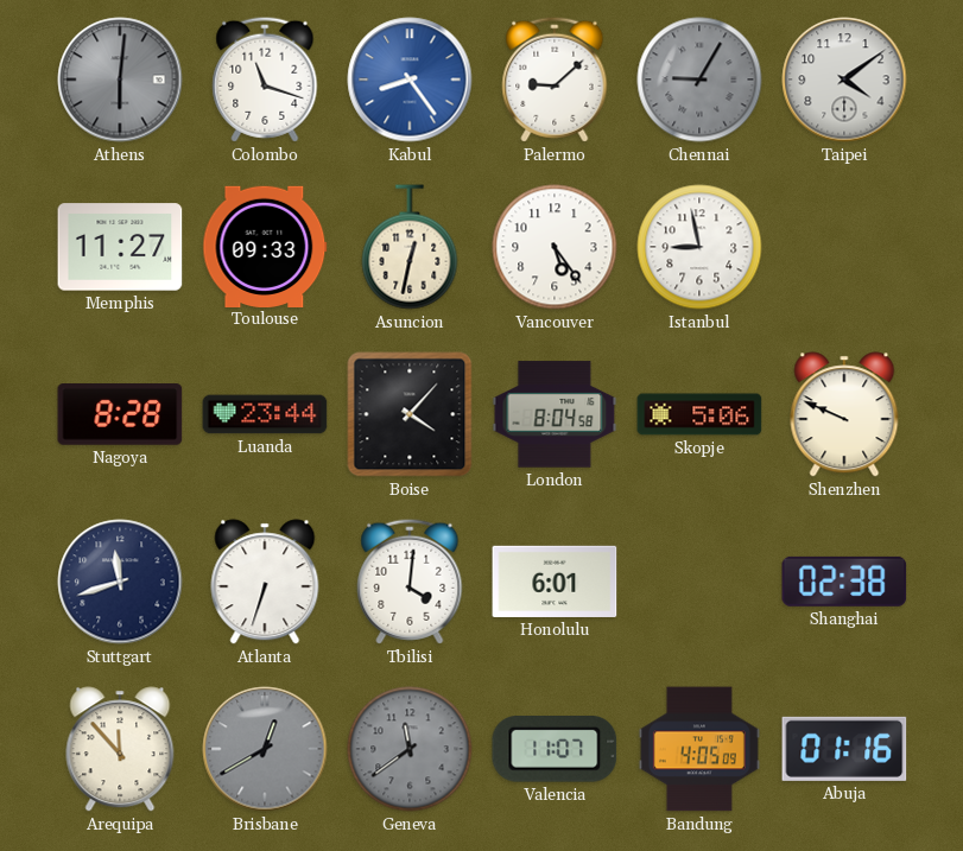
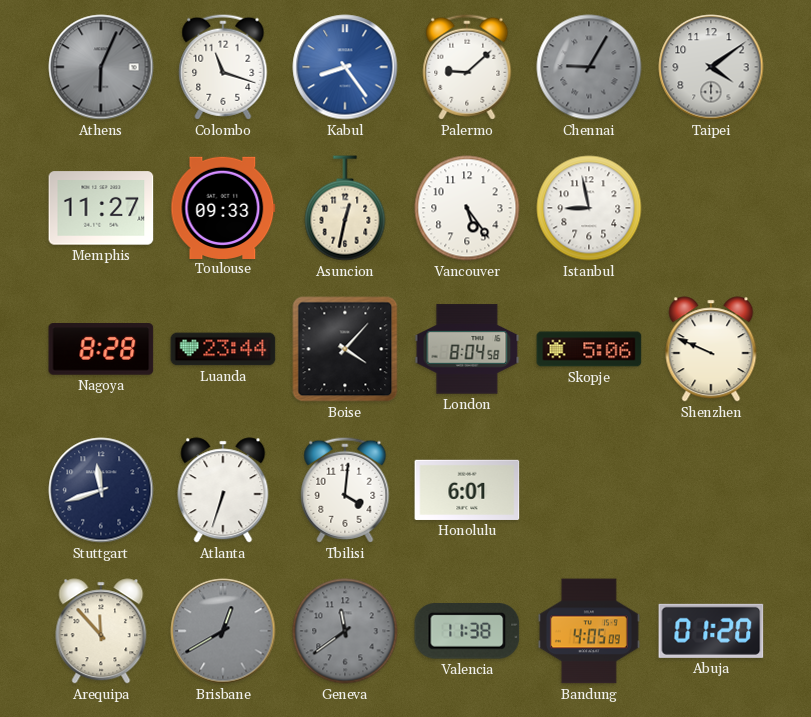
Athens: 6:01 -> 6:04
Shanghai: 02:38 -> none
Valencia: 11:07 -> 11:38
Abuja: 01:16 -> 01:20
